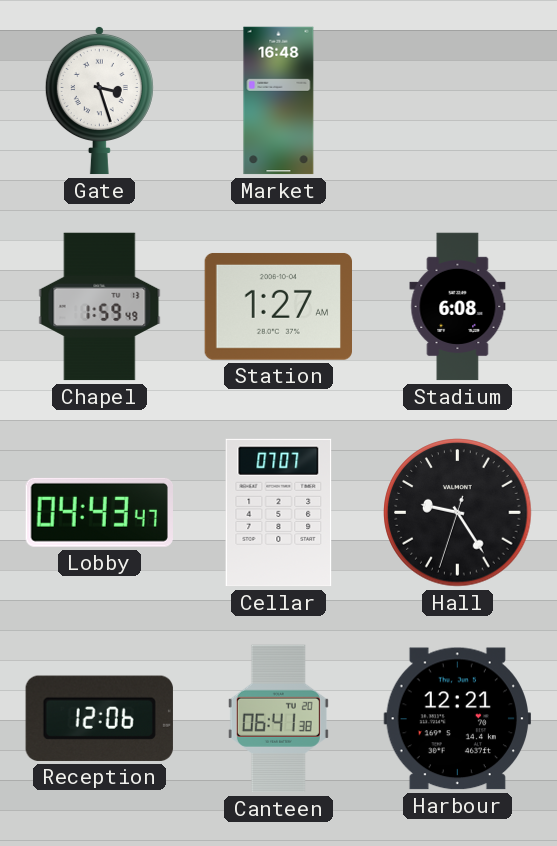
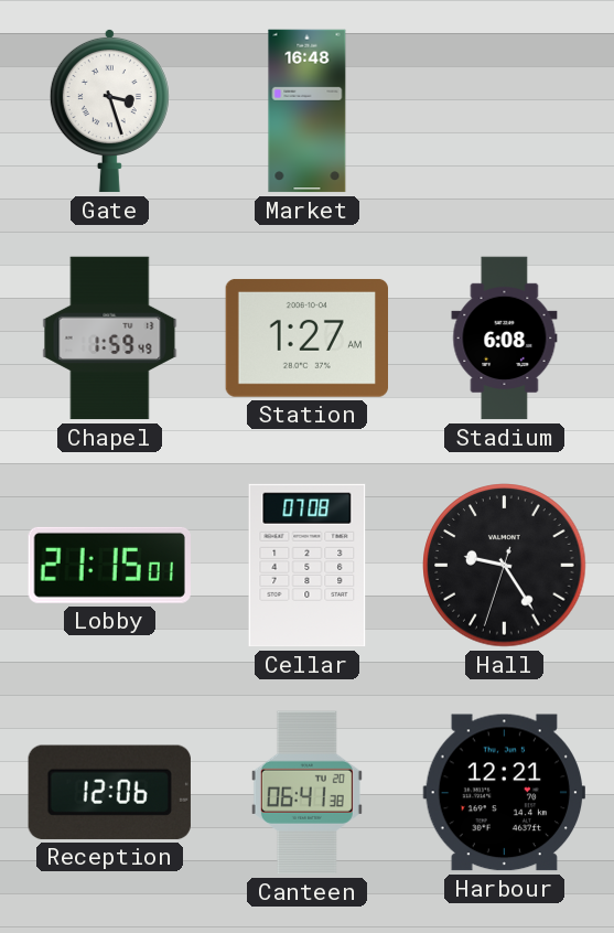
Lobby: 04:43 -> 21:15
Cellar: 07:07 -> 07:08
